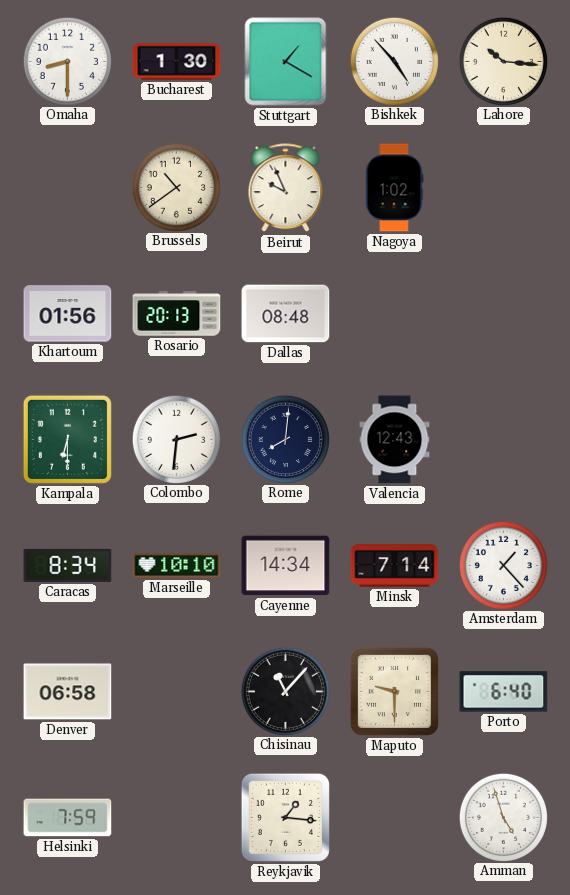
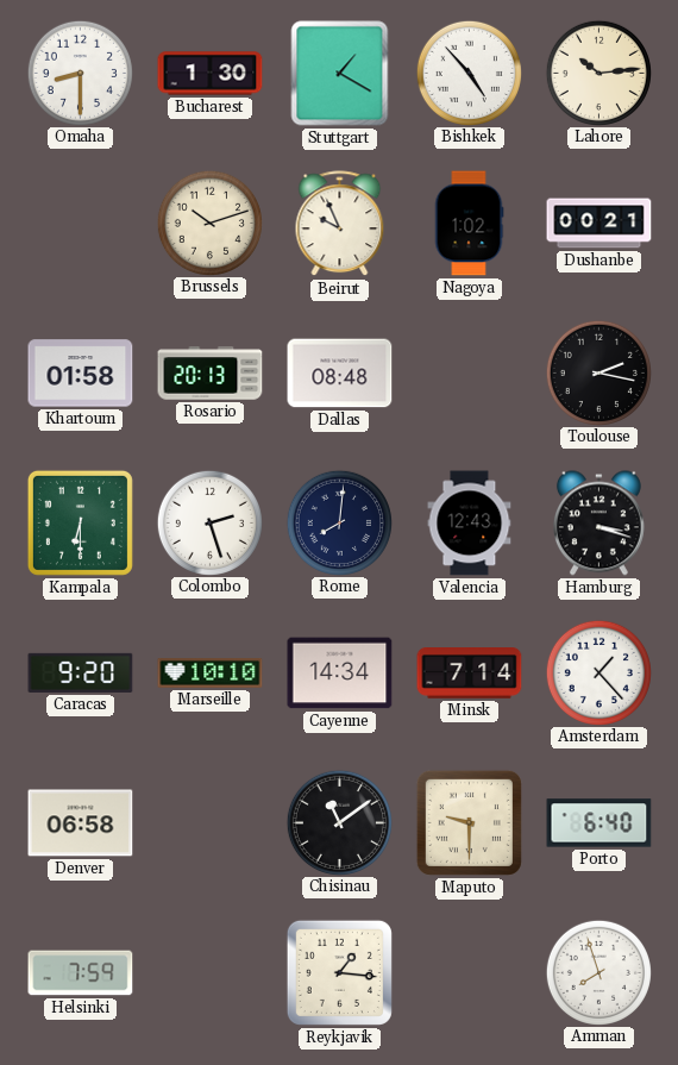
Lahore: 10:16 -> 10:14
Brussels: 10:39 -> 10:12
Dushanbe: none -> 00:21
Khartoum: 01:56 -> 01:58
Toulouse: none -> 2:17
Colombo: 2:31 -> 2:27
Hamburg: none -> 3:18
Caracas: 8:34 -> 9:20
Chisinau: 11:07 -> 11:09
Amman: 4:57 -> 7:57
